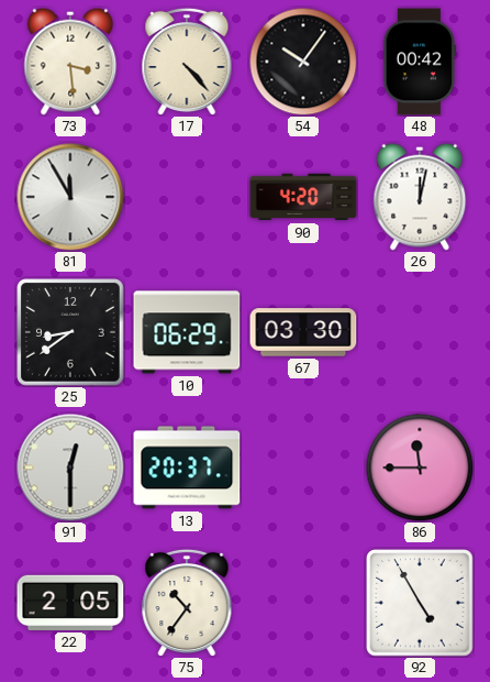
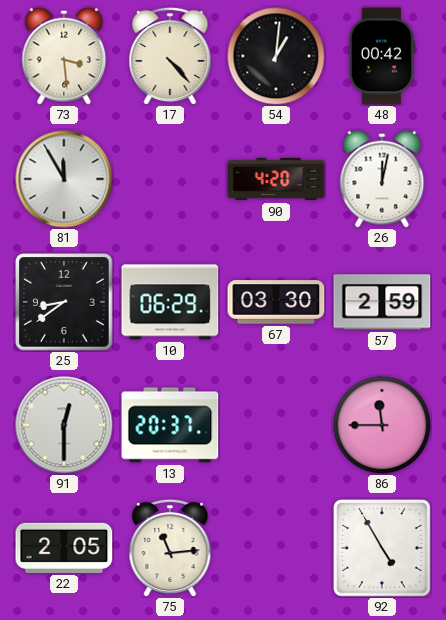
54: 10:06 -> 1:01
57: none -> 2:59
75: 10:36 -> 11:14
